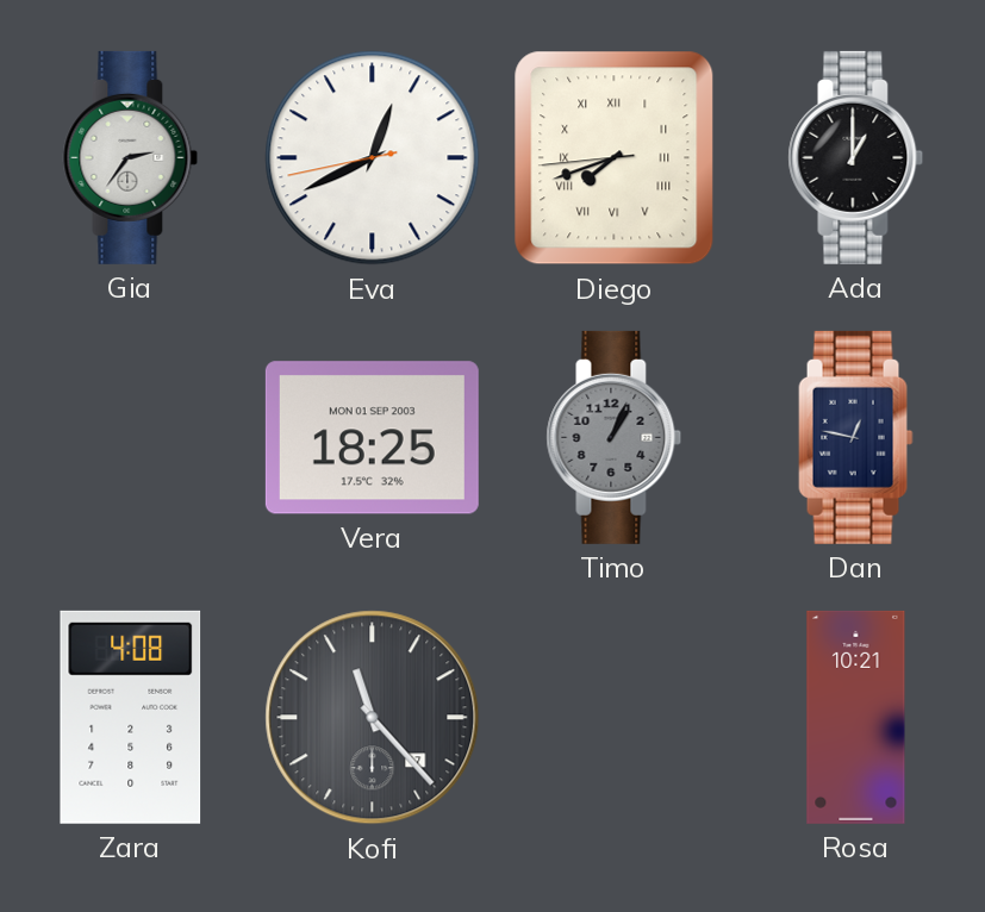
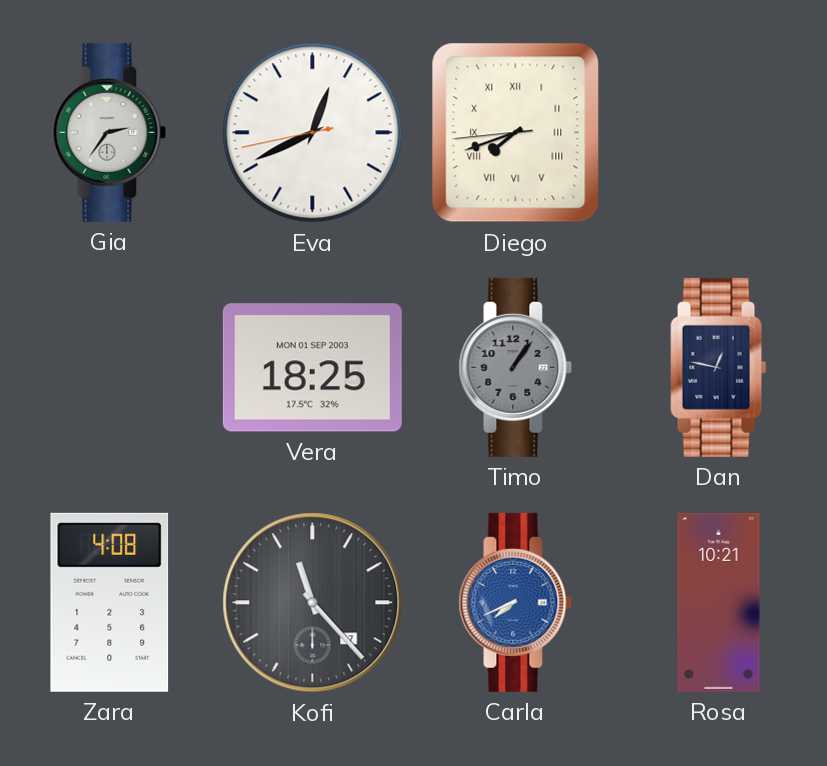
Ada: 1:00 -> none
Timo: 1:04 -> 1:06
Carla: none -> 7:41
